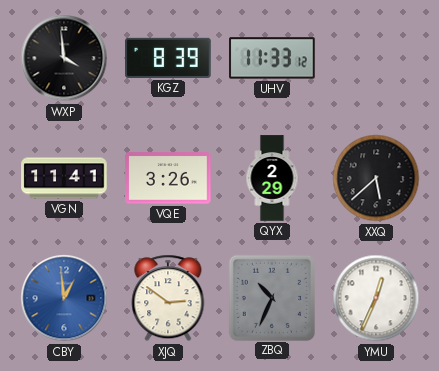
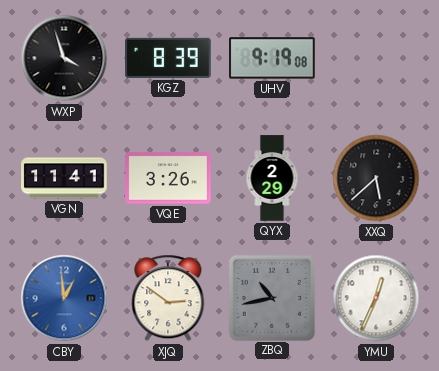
WXP: 3:59 -> 3:57
UHV: 11:33 -> 9:19
ZBQ: 10:34 -> 10:43
